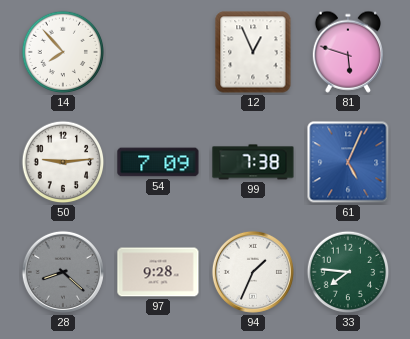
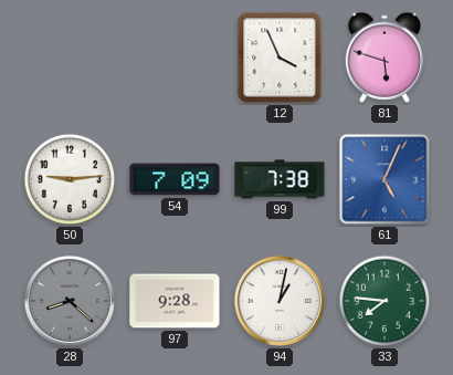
14: 7:53 -> none
12: 12:56 -> 3:56
94: 1:34 -> 1:02
